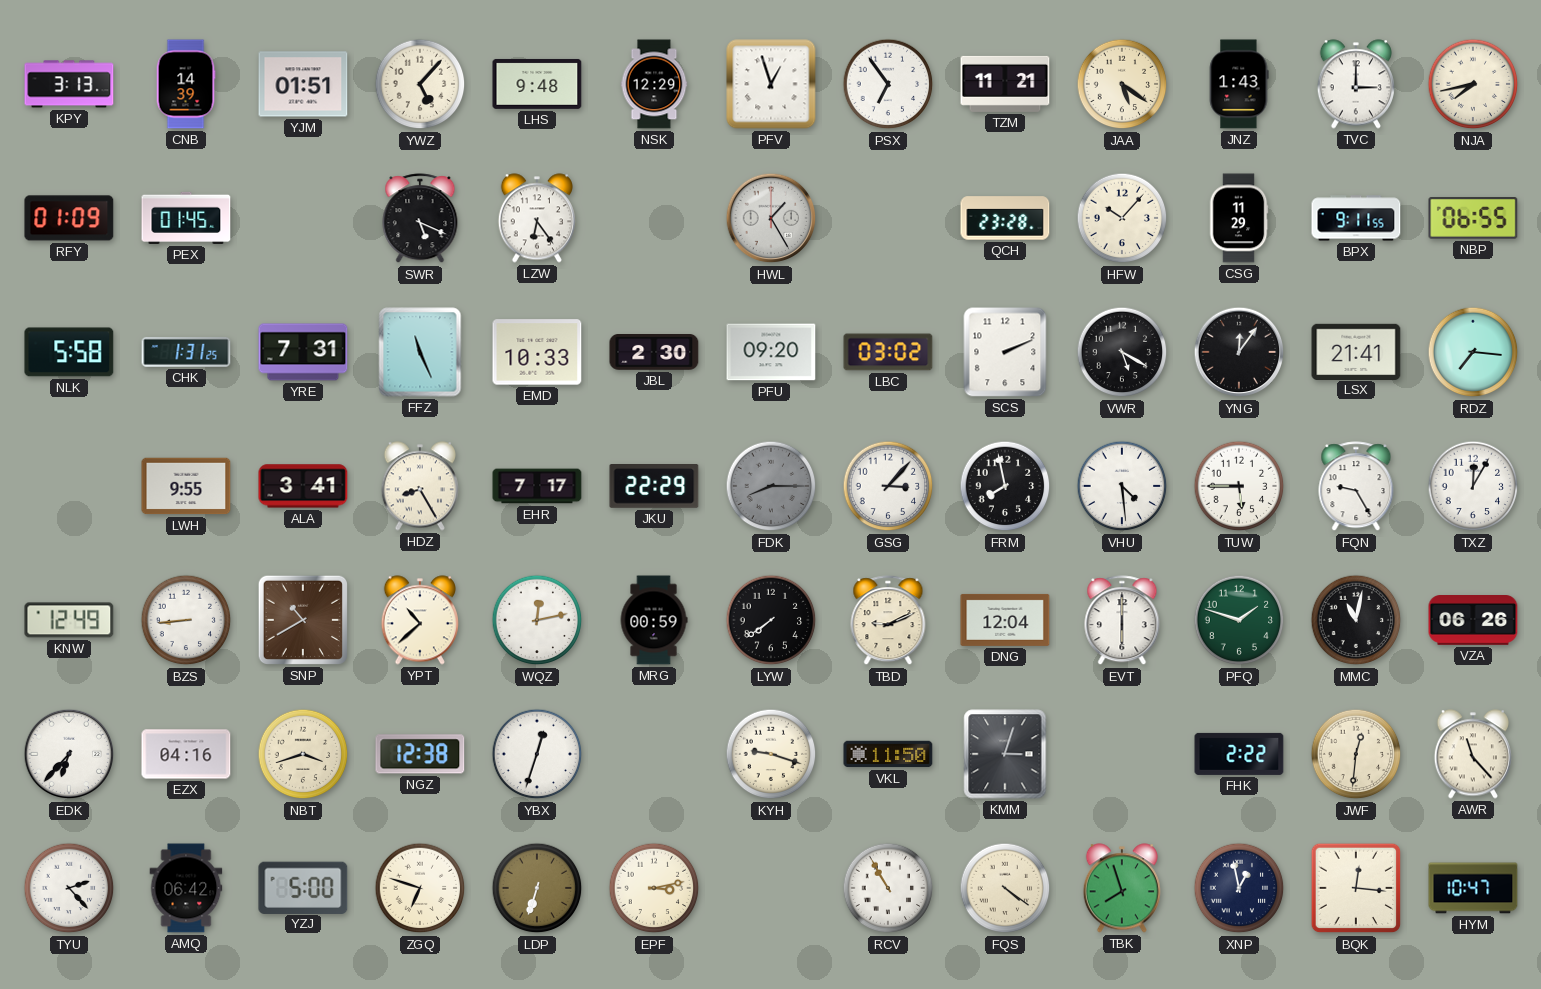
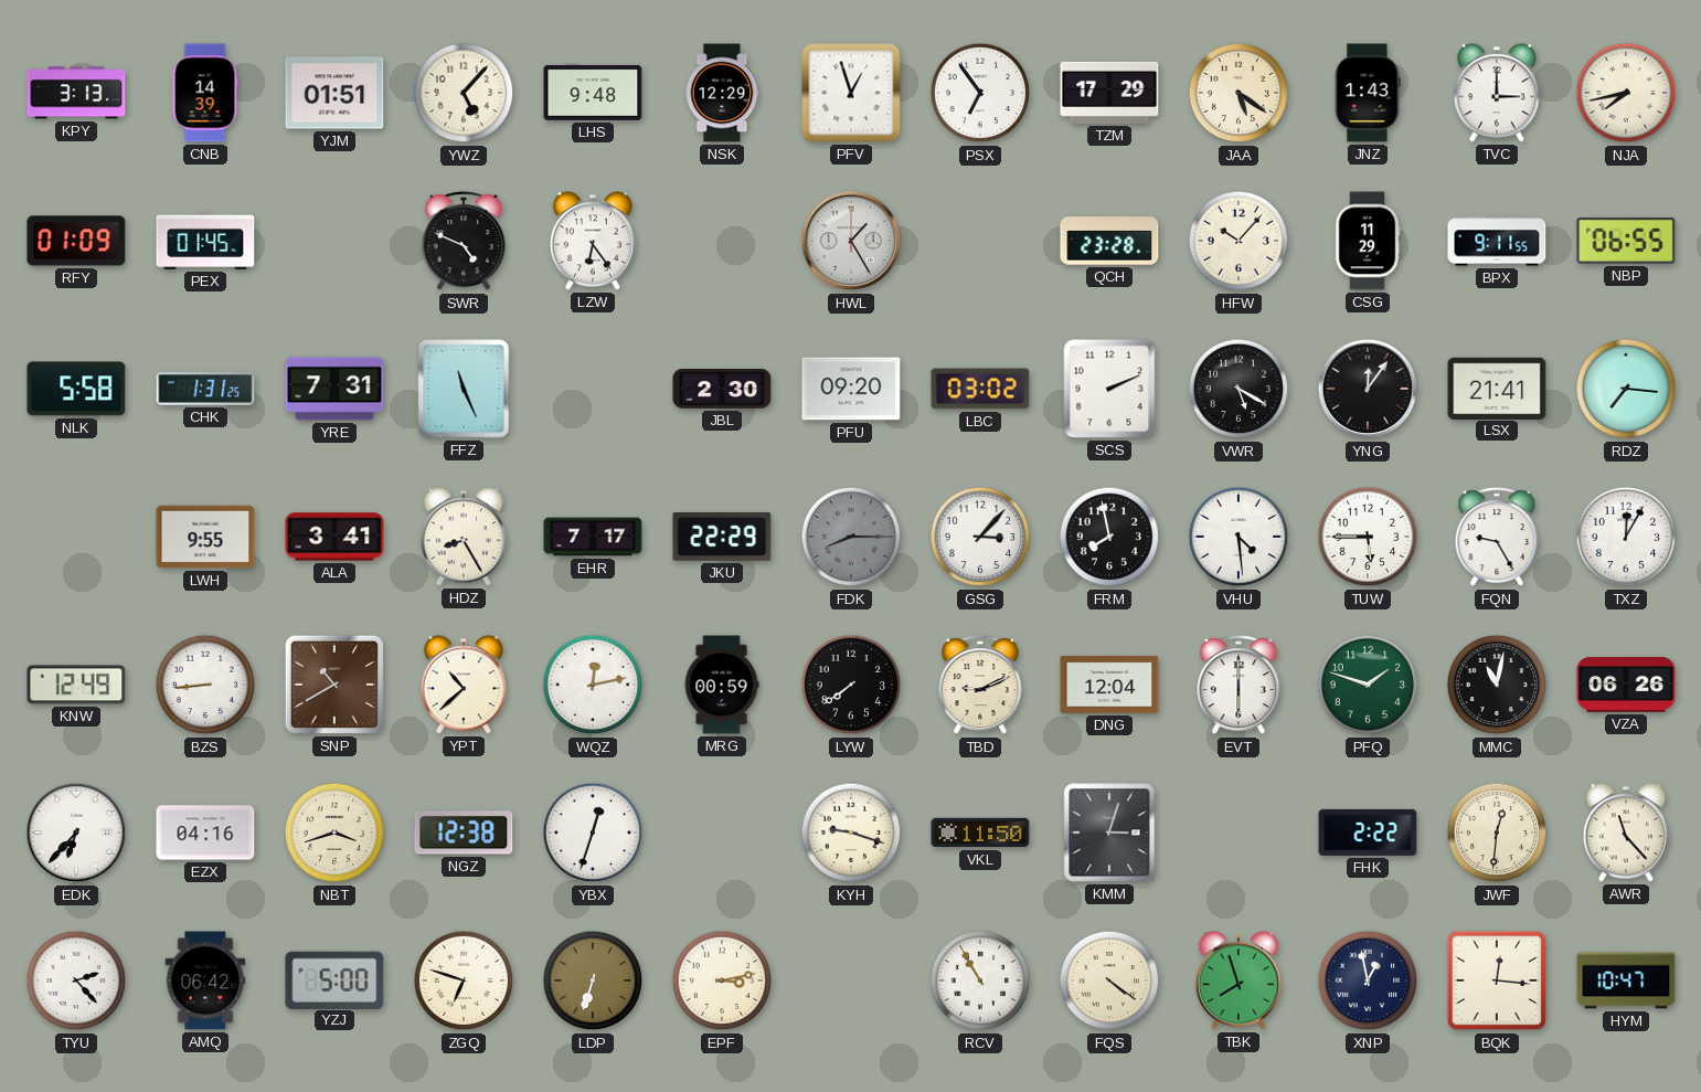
TZM: 11:21 -> 17:29
SWR: 5:19 -> 4:49
EMD: 10:33 -> none
